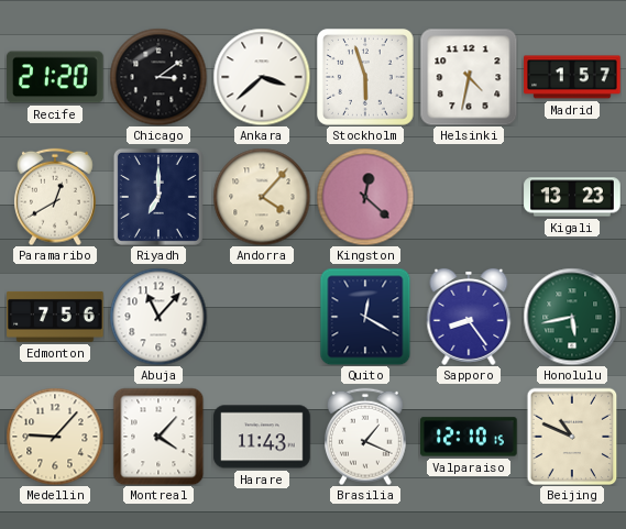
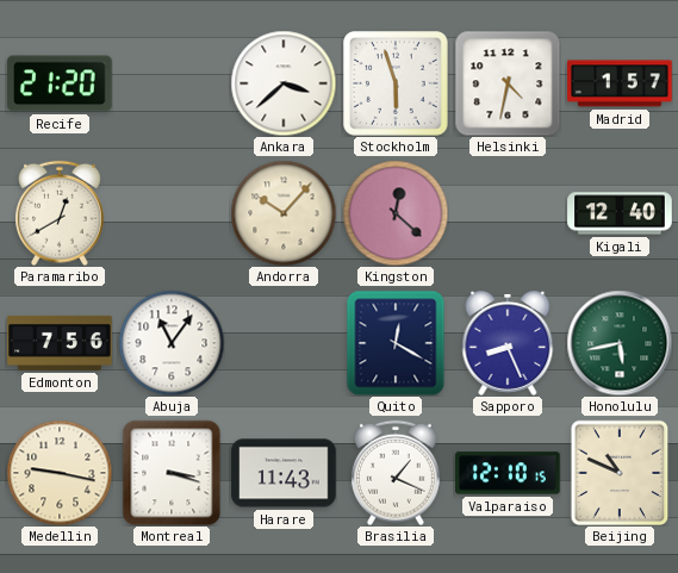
Chicago: 3:09 -> none
Riyadh: 7:00 -> none
Andorra: 4:07 -> 10:07
Kigali: 13:23 -> 12:40
Abuja: 11:07 -> 11:06
Sapporo: 8:24 -> 8:26
Medellin: 9:07 -> 9:17
Montreal: 4:07 -> 3:18
